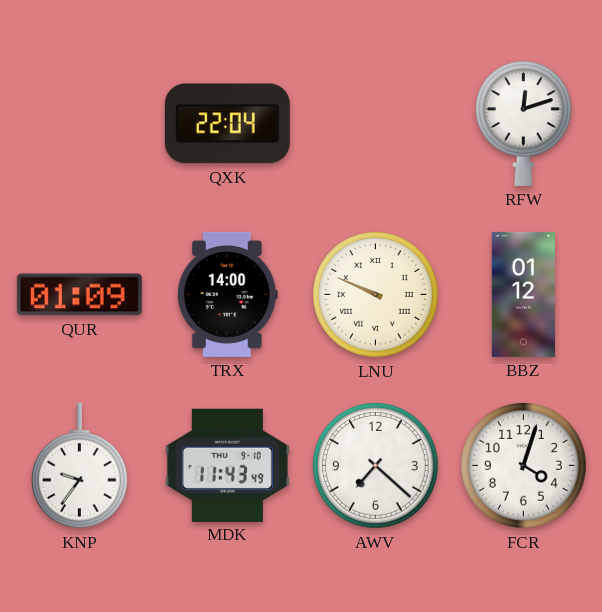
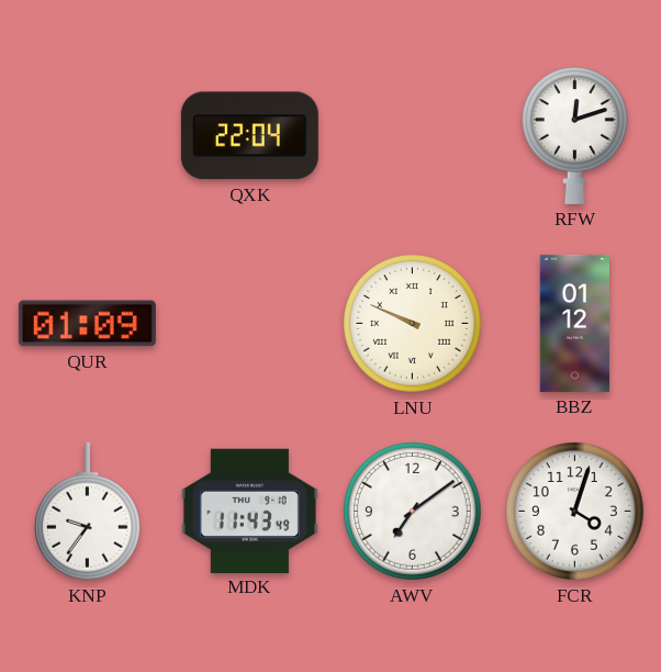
TRX: 14:00 -> none
AWV: 7:22 -> 7:09
